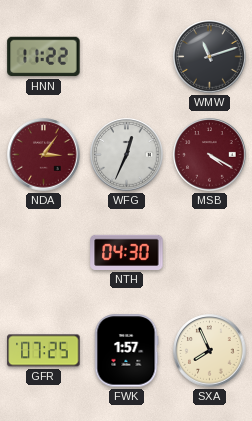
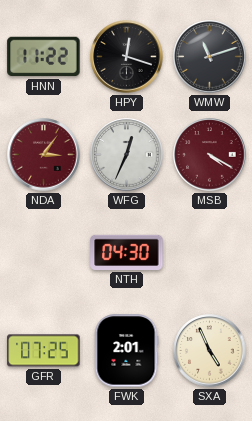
HPY: none -> 12:18
FWK: 1:57 -> 2:01
SXA: 7:56 -> 4:56
